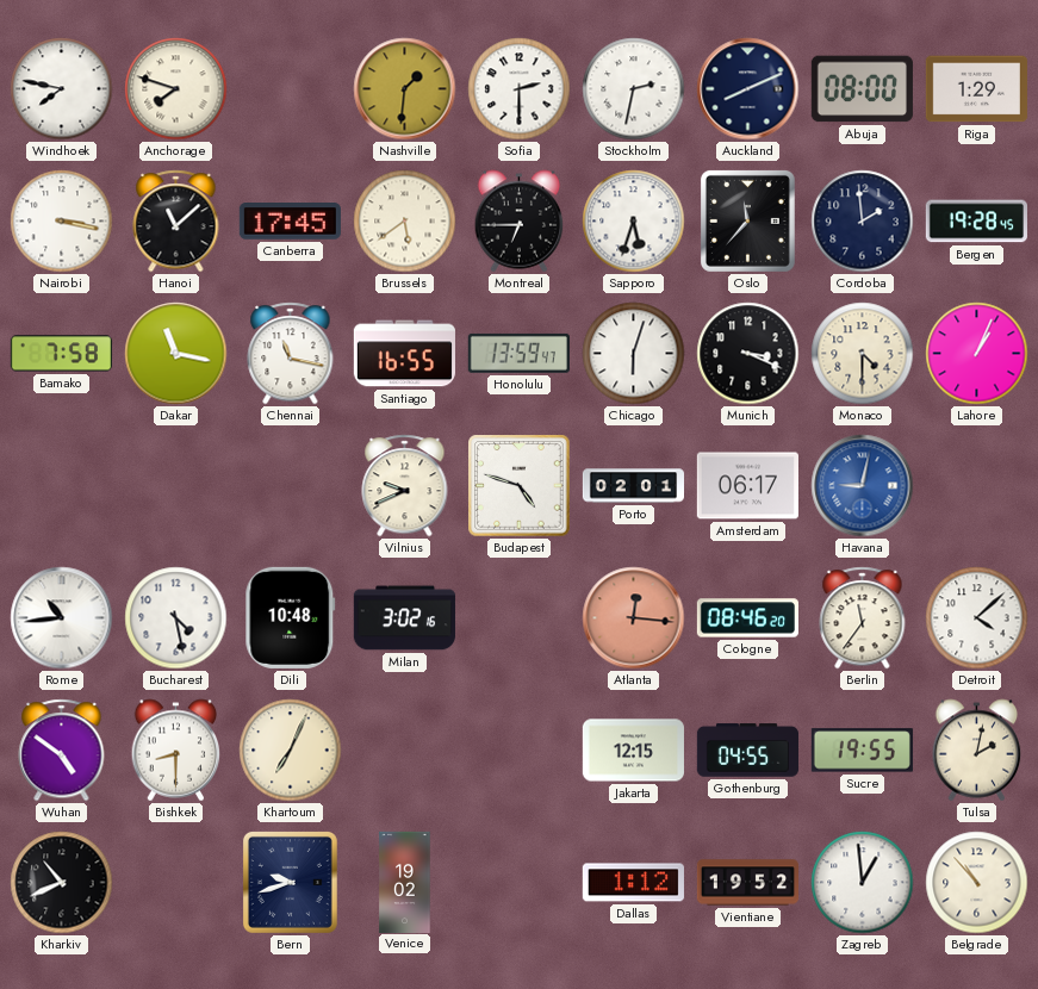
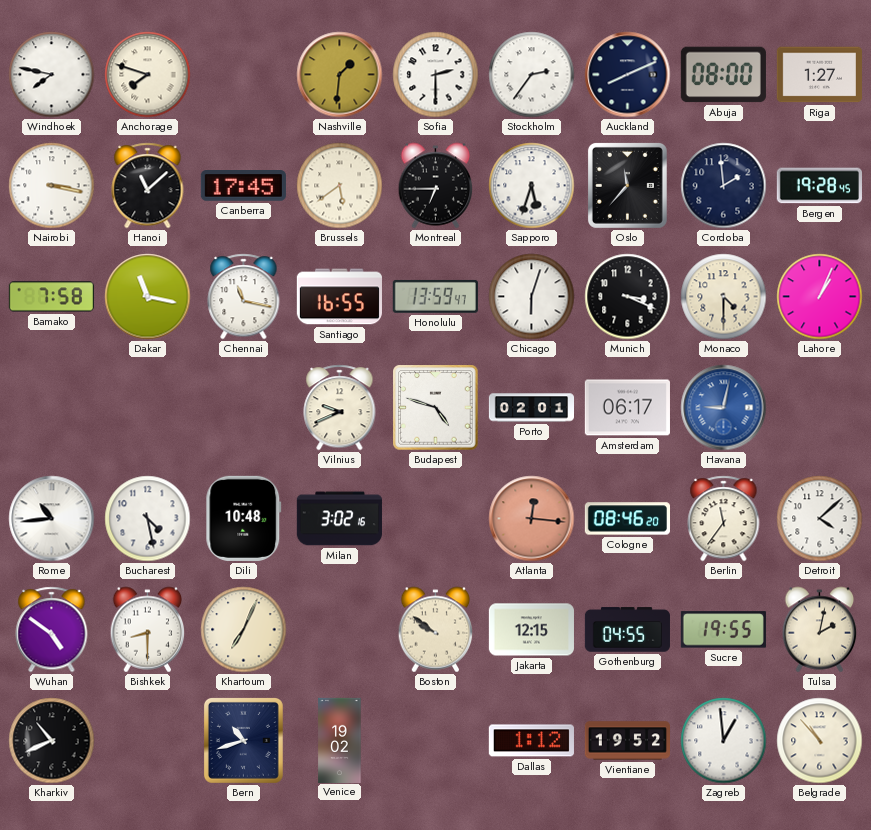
Stockholm: 2:32 -> 2:36
Riga: 1:29 -> 1:27
Boston: none -> 9:51
Bern: 9:42 -> 10:42
